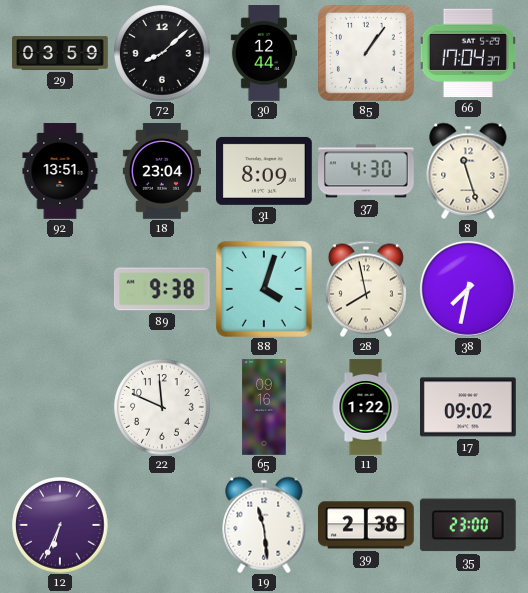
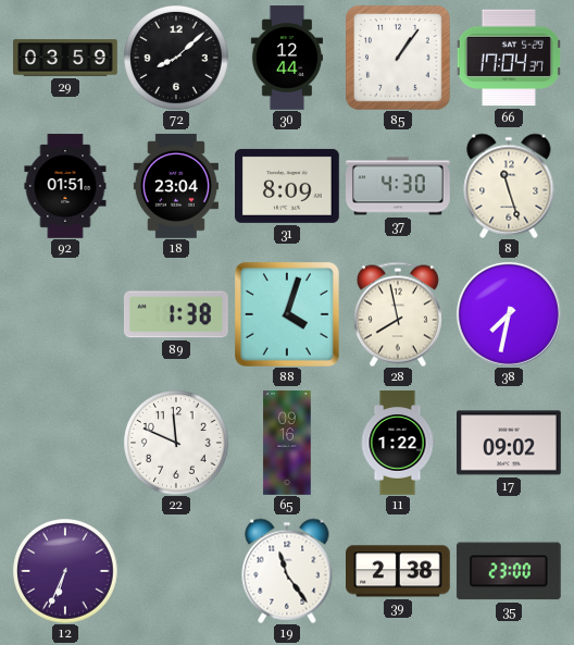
92: 13:51 -> 01:51
89: 9:38 -> 1:38
19: 11:29 -> 11:24
